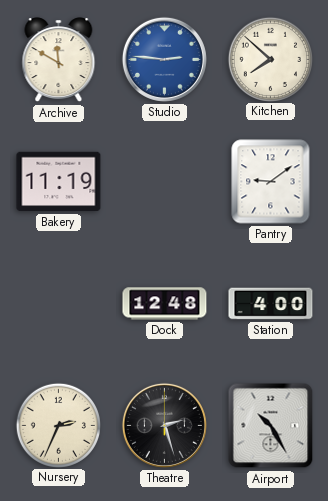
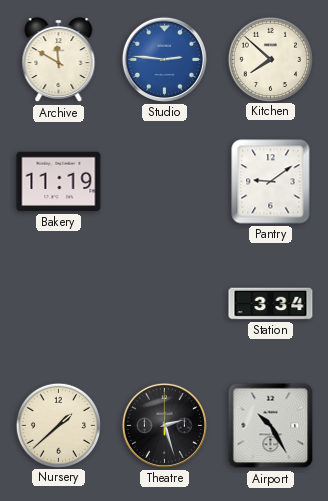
Dock: 12:48 -> none
Station: 4:00 -> 3:34
Nursery: 2:34 -> 1:38
